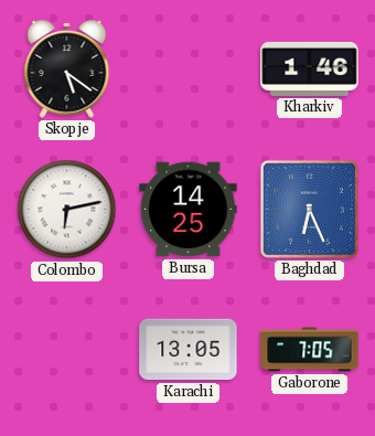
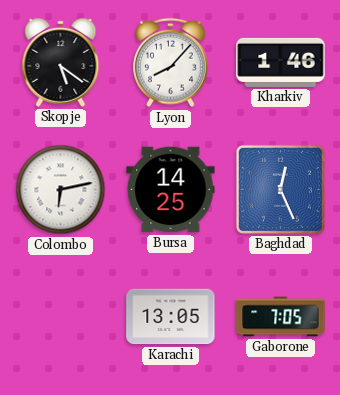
Lyon: none -> 8:07
Baghdad: 6:26 -> 12:26
